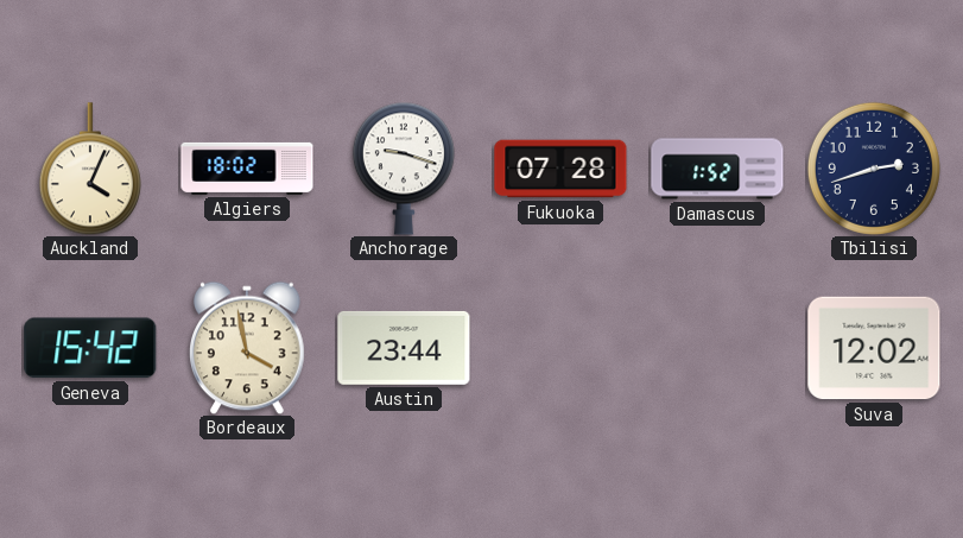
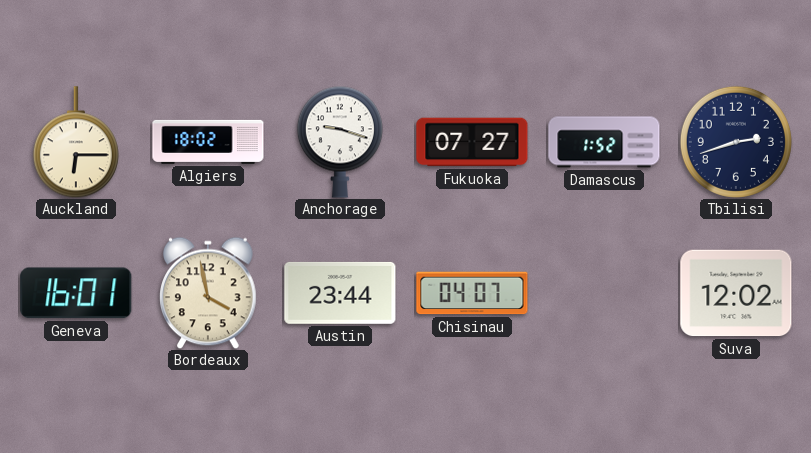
Auckland: 4:04 -> 6:15
Fukuoka: 07:28 -> 07:27
Geneva: 15:42 -> 16:01
Chisinau: none -> 04:07
